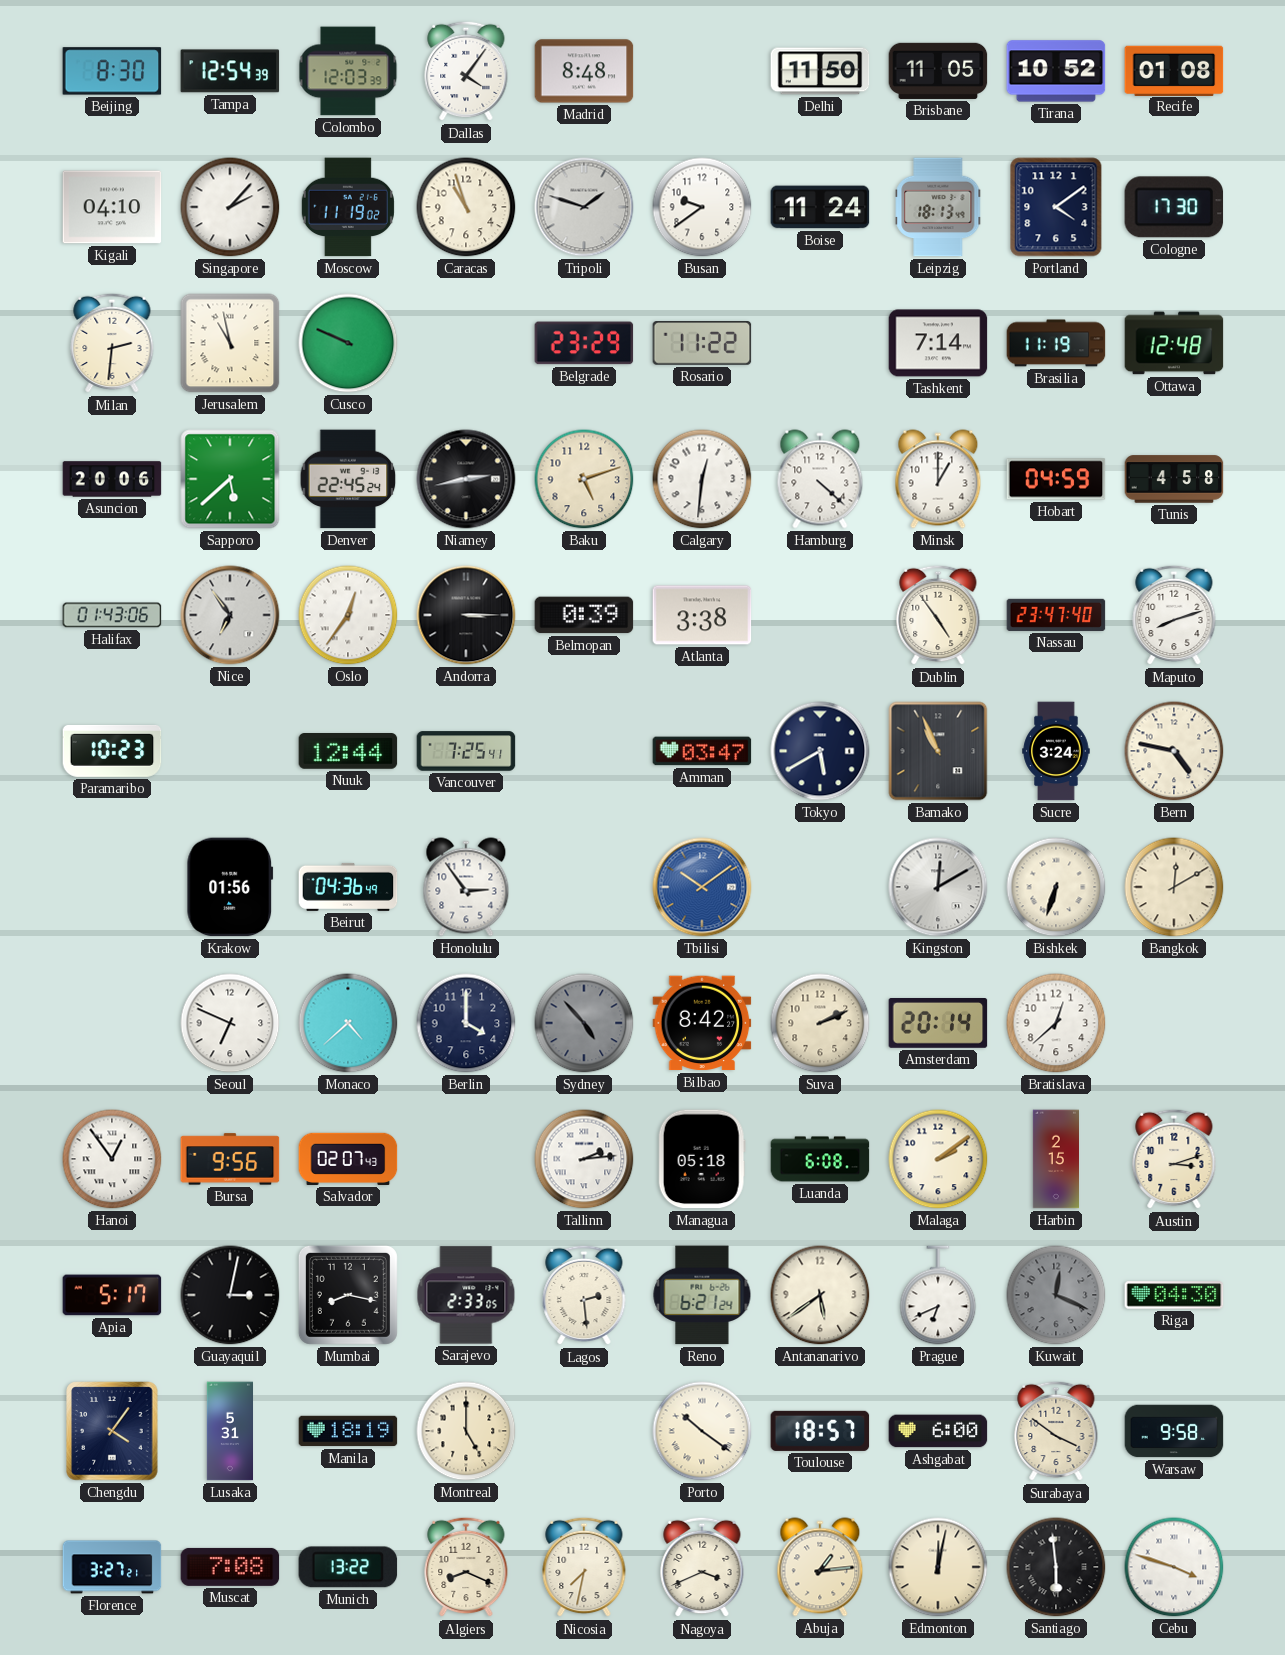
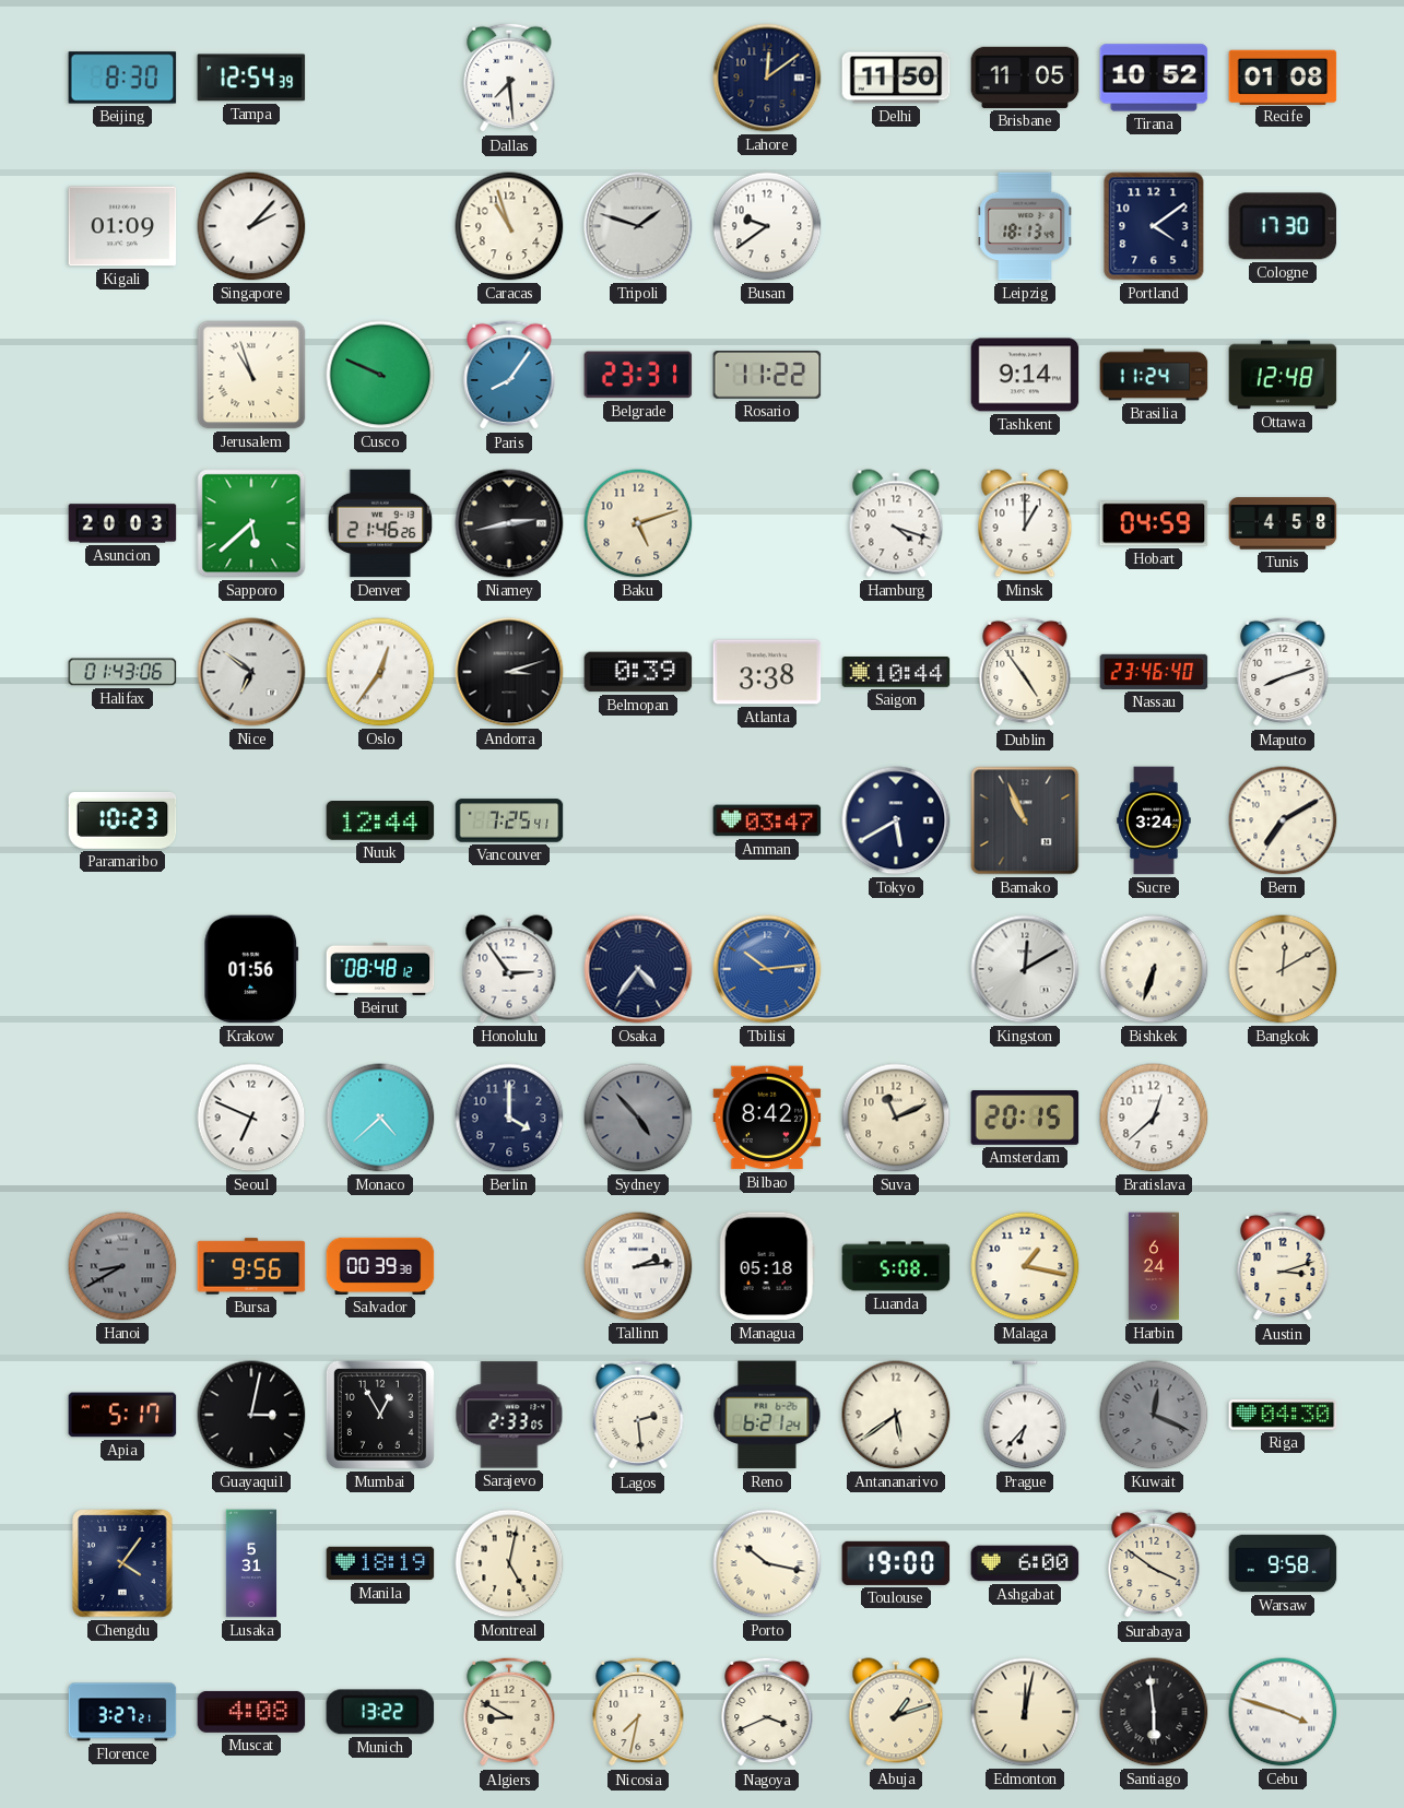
Colombo: 12:03 -> none
Dallas: 4:06 -> 7:29
Madrid: 8:48 -> none
Lahore: none -> 12:09
Kigali: 04:10 -> 01:09
Moscow: 11:19 -> none
Boise: 11:24 -> none
Milan: 2:31 -> none
Jerusalem: 10:58 -> 10:57
Paris: none -> 8:06
Belgrade: 23:29 -> 23:31
Tashkent: 7:14 -> 9:14
Brasilia: 11:19 -> 11:24
Asuncion: 20:06 -> 20:03
Denver: 22:45 -> 21:46
Calgary: 12:31 -> none
Hamburg: 4:22 -> 4:18
Nice: 6:54 -> 6:51
Andorra: 3:15 -> 3:12
Saigon: none -> 10:44
Nassau: 23:47 -> 23:46
Bern: 4:47 -> 7:10
Beirut: 04:36 -> 08:48
Osaka: none -> 4:36
Tbilisi: 10:09 -> 10:14
Suva: 2:11 -> 11:11
Amsterdam: 20:14 -> 20:15
Hanoi: 12:54 -> 8:40
Hanoi dial: white -> grey
Salvador: 02:07 -> 00:39
Luanda: 6:08 -> 5:08
Malaga: 2:09 -> 1:17
Harbin: 2:15 -> 6:24
Mumbai: 8:17 -> 12:55
Prague: 6:41 -> 6:37
Montreal: 5:00 -> 5:02
Porto: 10:21 -> 10:17
Toulouse: 18:57 -> 19:00
Muscat: 7:08 -> 4:08
Algiers: 8:19 -> 8:50
Abuja: 1:14 -> 1:12
